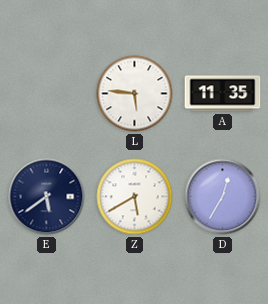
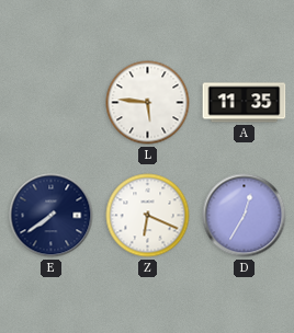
E: 5:39 -> 7:39
Z: 5:40 -> 6:19
